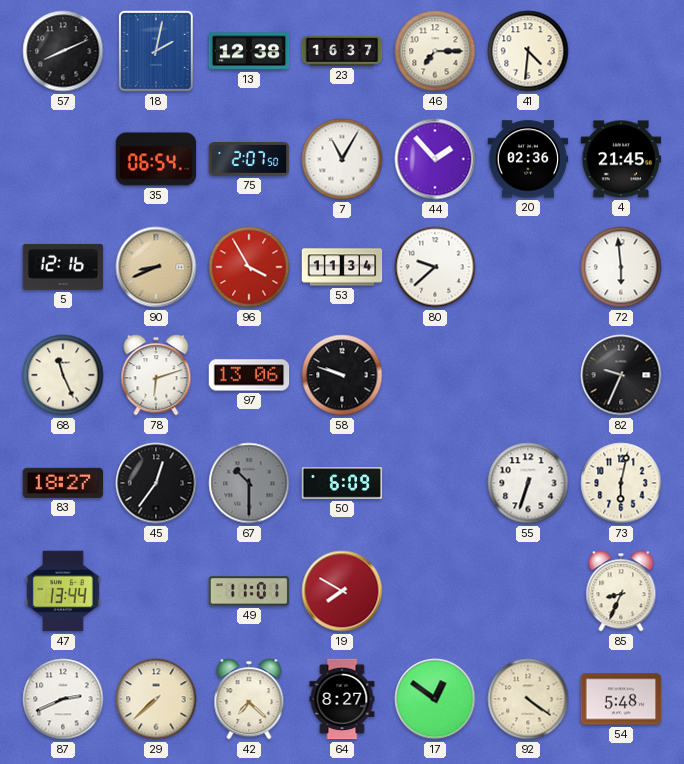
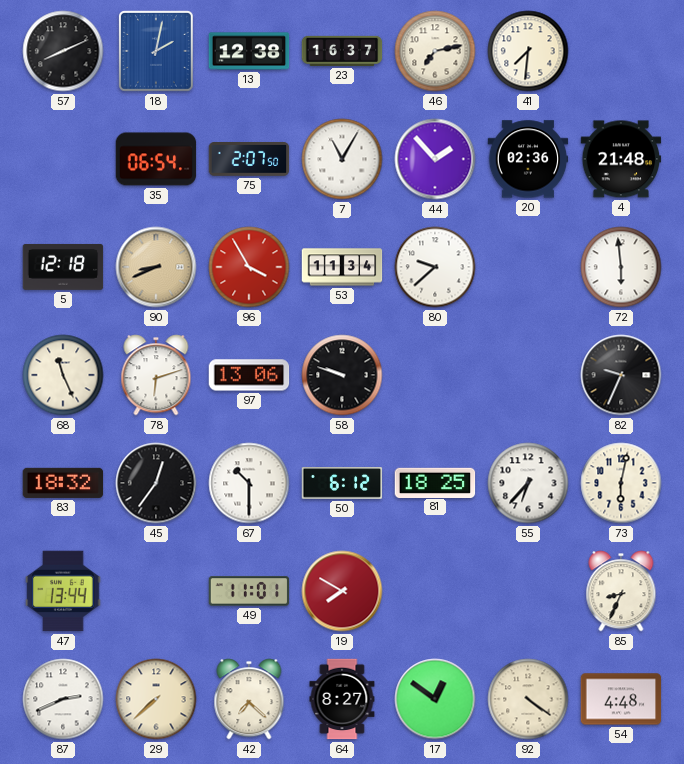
46: 7:15 -> 7:13
41: 4:31 -> 7:31
4: 21:45 -> 21:48
5: 12:16 -> 12:18
83: 18:27 -> 18:32
67 dial: grey -> white
50: 6:09 -> 6:12
81: none -> 18:25
55: 6:33 -> 6:37
54: 5:48 -> 4:48
